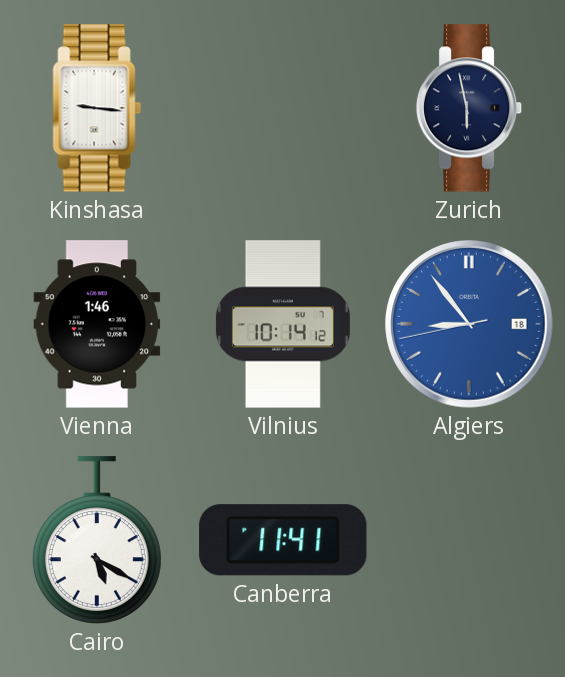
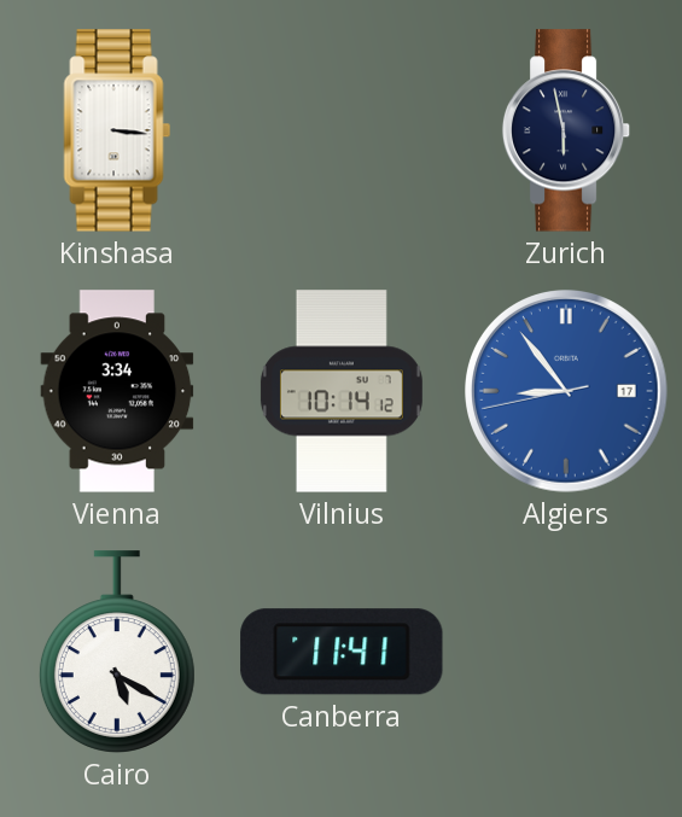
Kinshasa: 9:16 -> 3:16
Vienna: 1:46 -> 3:34
Algiers date: 18 -> 17
